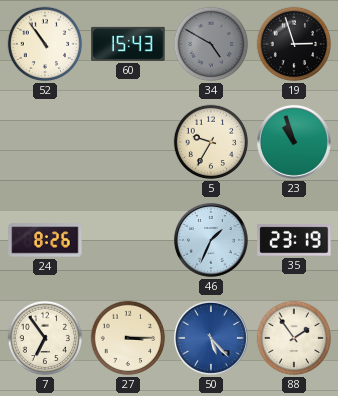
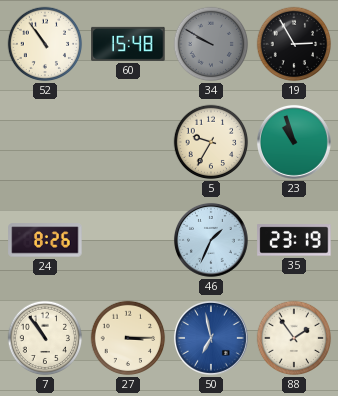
60: 15:43 -> 15:48
34: 4:50 -> 9:50
19: 2:57 -> 2:55
7: 6:54 -> 10:54
50: 5:23 -> 6:58
